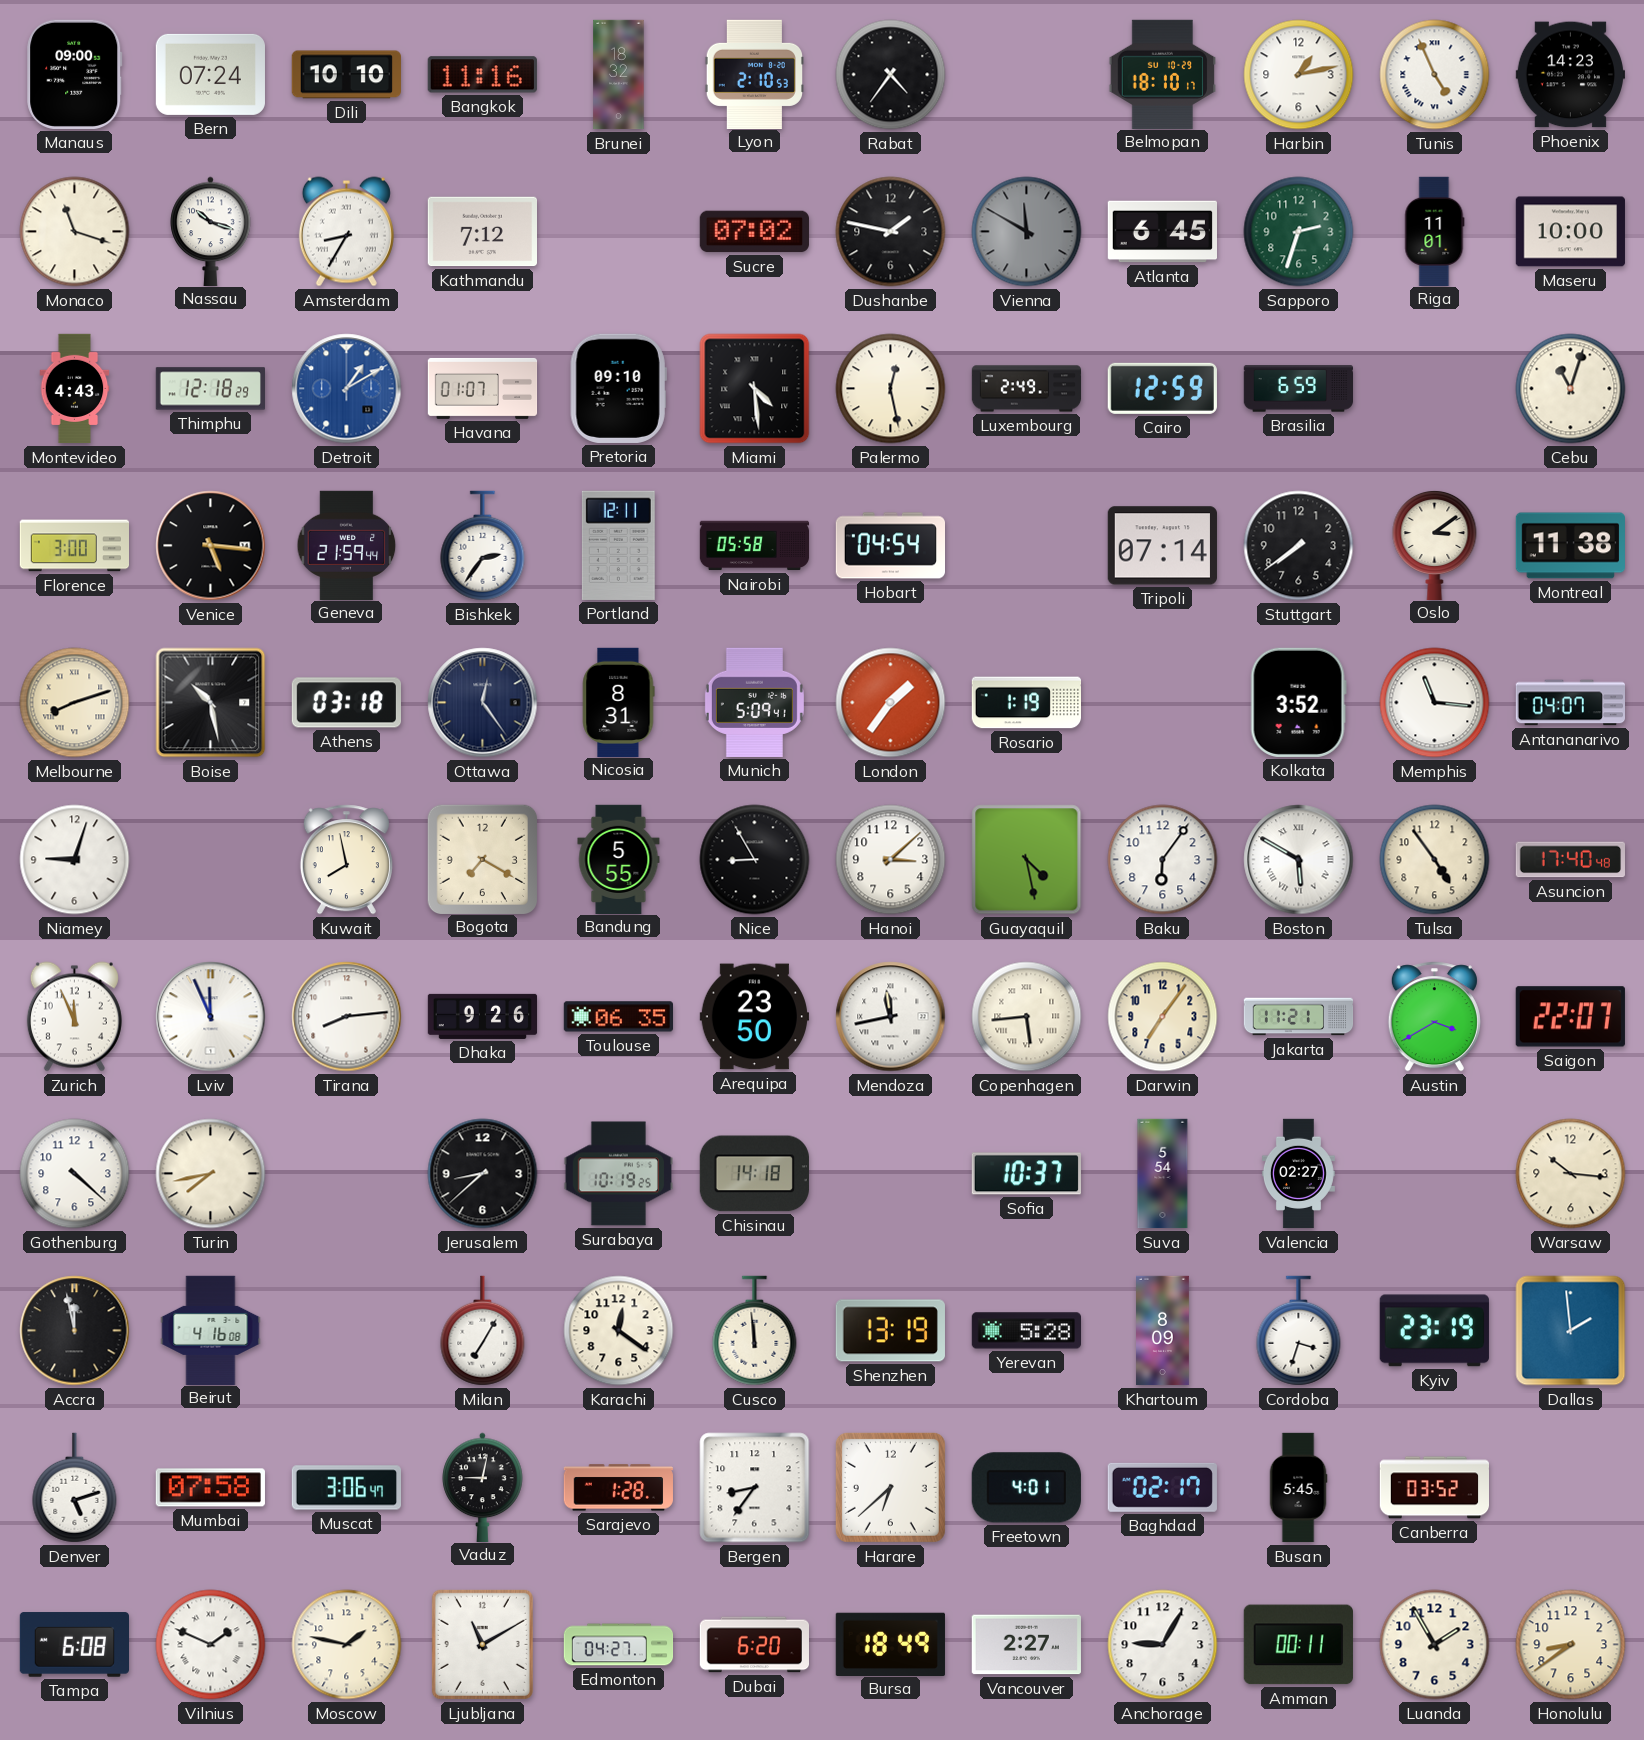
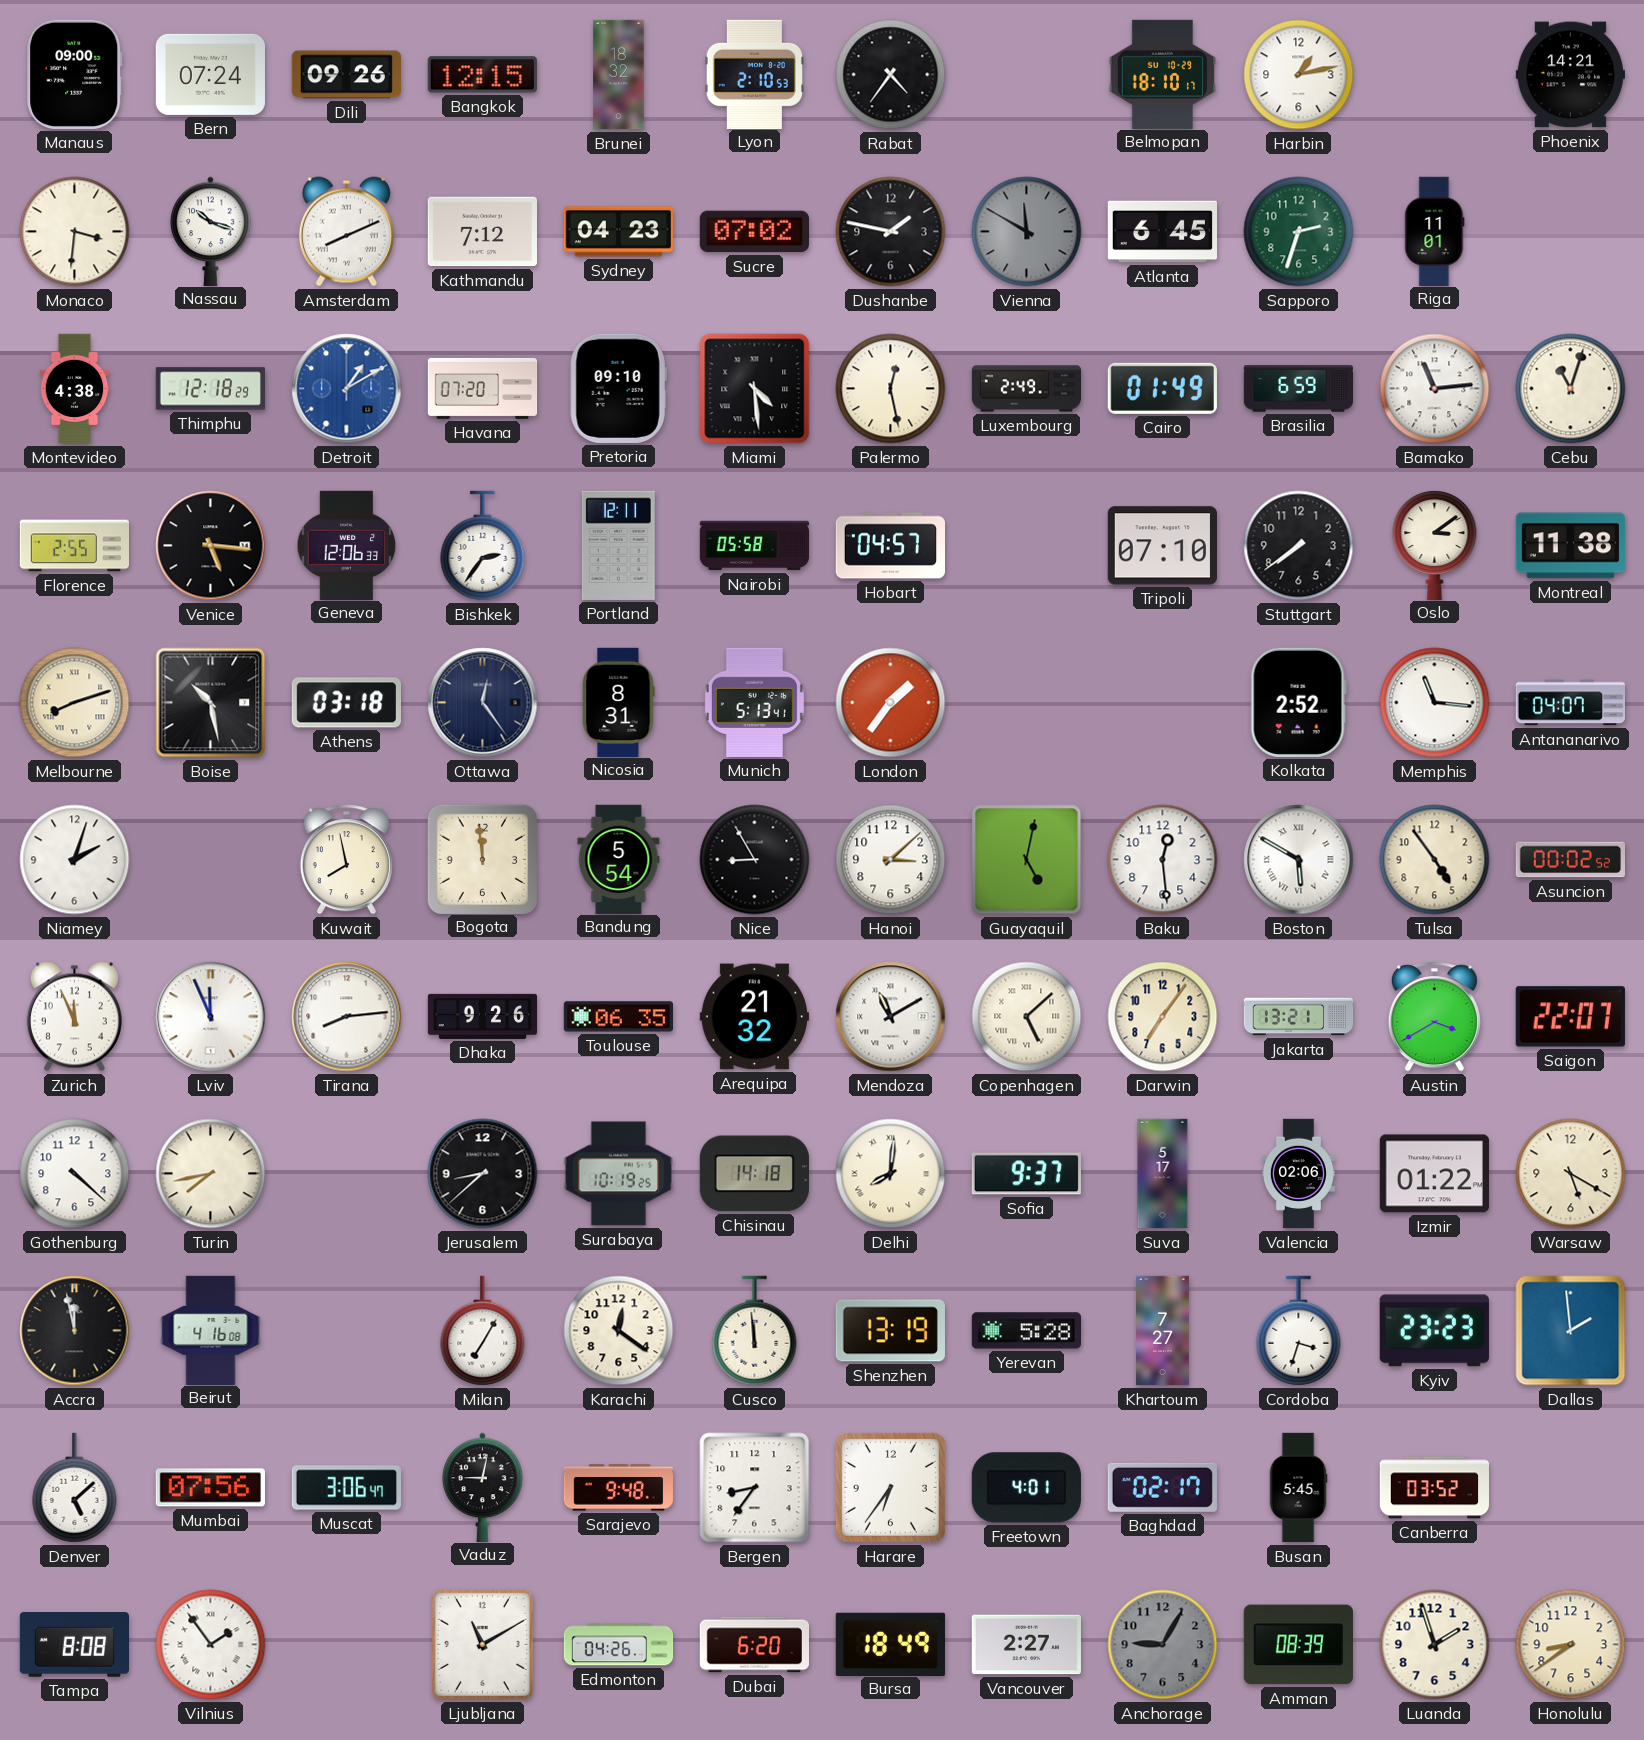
Dili: 10:10 -> 09:26
Bangkok: 11:16 -> 12:15
Tunis: 4:56 -> none
Phoenix: 14:23 -> 14:21
Monaco: 11:18 -> 3:31
Amsterdam: 8:35 -> 8:11
Sydney: none -> 04:23
Maseru: 10:00 -> none
Montevideo: 4:43 -> 4:38
Havana: 01:07 -> 07:20
Cairo: 12:59 -> 01:49
Bamako: none -> 11:14
Florence: 3:00 -> 2:55
Geneva: 21:59 -> 12:06
Hobart: 04:54 -> 04:57
Tripoli: 07:14 -> 07:10
Munich: 5:09 -> 5:13
Rosario: 1:19 -> none
Kolkata: 3:52 -> 2:52
Niamey: 9:03 -> 2:03
Bogota: 7:20 -> 11:59
Bandung: 5:55 -> 5:54
Guayaquil: 4:28 -> 5:02
Baku: 6:06 -> 12:29
Asuncion: 17:40 -> 00:02
Arequipa: 23:50 -> 21:32
Mendoza: 11:43 -> 11:10
Copenhagen: 5:44 -> 5:08
Jakarta: 11:21 -> 13:21
Delhi: none -> 8:01
Sofia: 10:37 -> 9:37
Suva: 5:54 -> 5:17
Valencia: 02:27 -> 02:06
Izmir: none -> 01:22
Warsaw: 10:16 -> 5:20
Khartoum: 8:09 -> 7:27
Kyiv: 23:19 -> 23:23
Denver: 5:12 -> 5:08
Mumbai: 07:58 -> 07:56
Sarajevo: 1:28 -> 9:48
Harare: 6:38 -> 6:36
Tampa: 6:08 -> 8:08
Vilnius: 1:49 -> 1:54
Moscow: 1:47 -> none
Edmonton: 04:27 -> 04:26
Anchorage dial: white -> grey
Amman: 00:11 -> 08:39
Luanda: 1:55 -> 1:57
